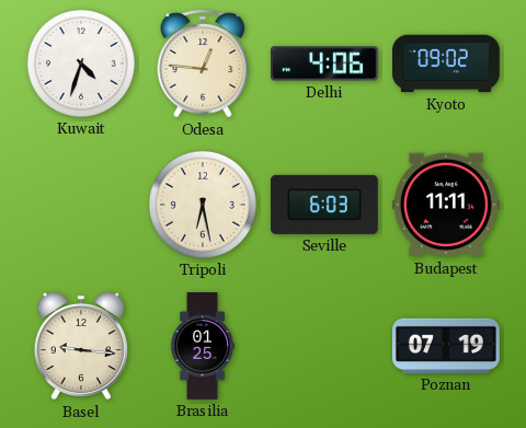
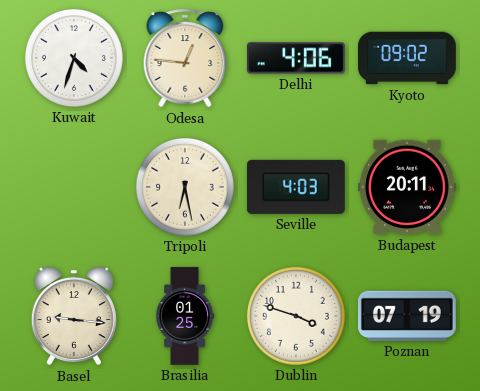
Seville: 6:03 -> 4:03
Budapest: 11:11 -> 20:11
Dublin: none -> 3:48
